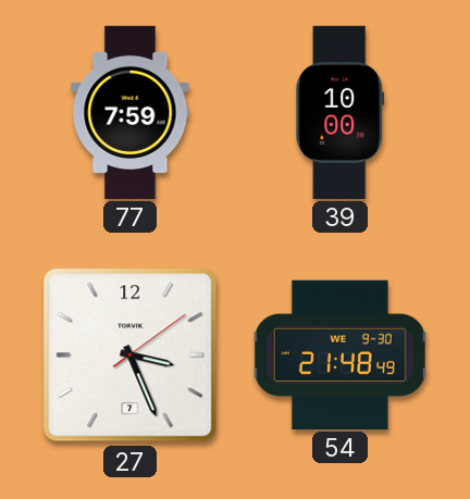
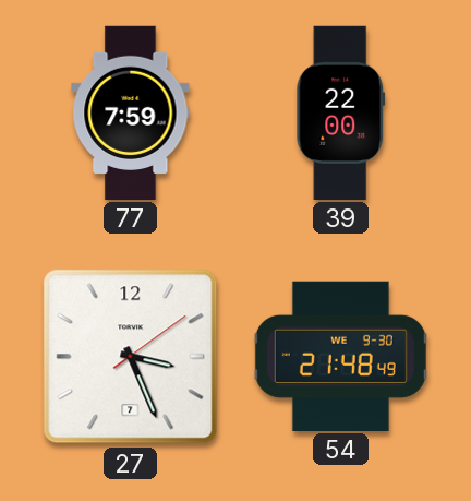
39: 10:00 -> 22:00
